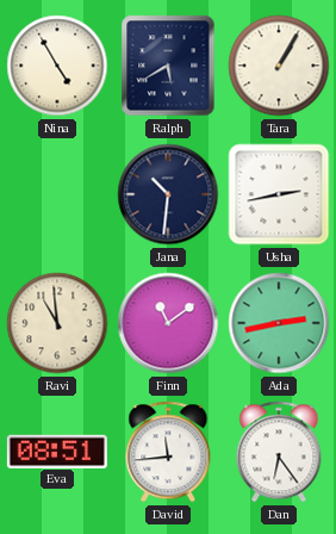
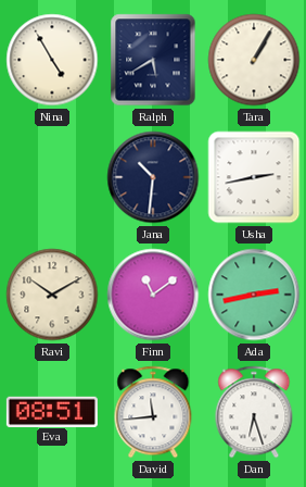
Ravi: 10:59 -> 10:10
Dan: 6:24 -> 6:27
